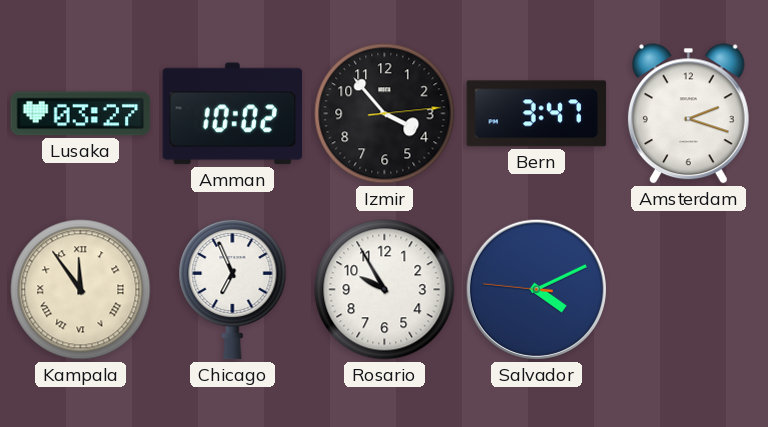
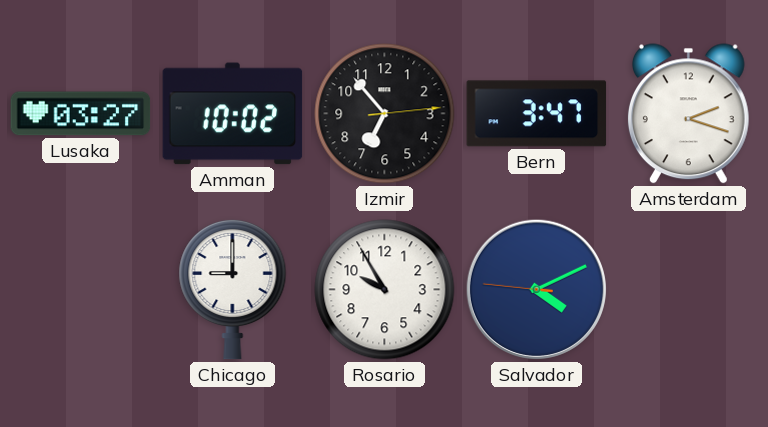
Izmir: 3:53 -> 6:53
Kampala: 11:54 -> none
Chicago: 6:56 -> 9:00
